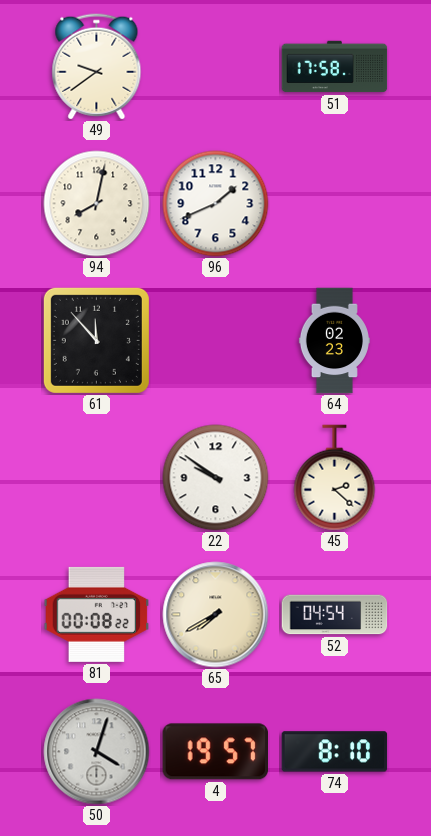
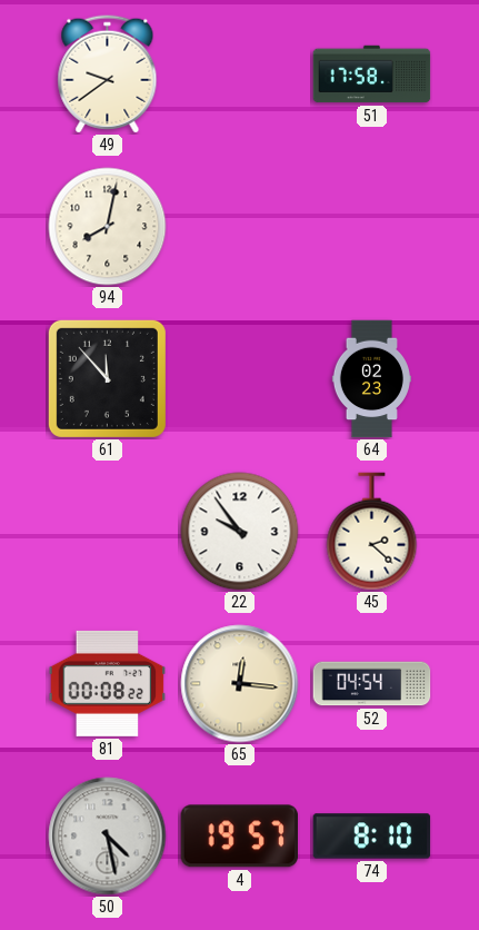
96: 1:41 -> none
22: 9:51 -> 9:54
65: 7:40 -> 12:16
50: 4:03 -> 4:28
